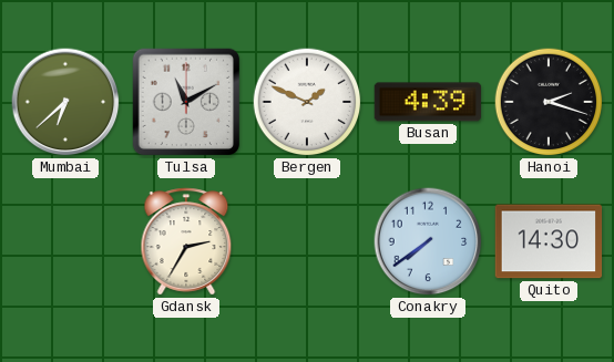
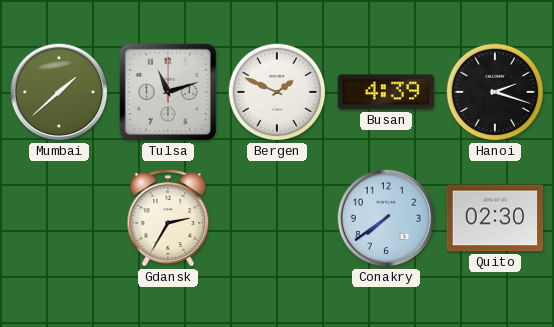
Mumbai: 6:38 -> 1:38
Tulsa: 11:10 -> 11:12
Quito: 14:30 -> 02:30
